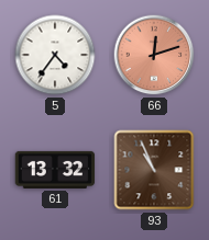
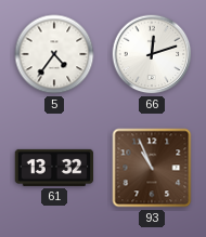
66 dial: salmon -> white
